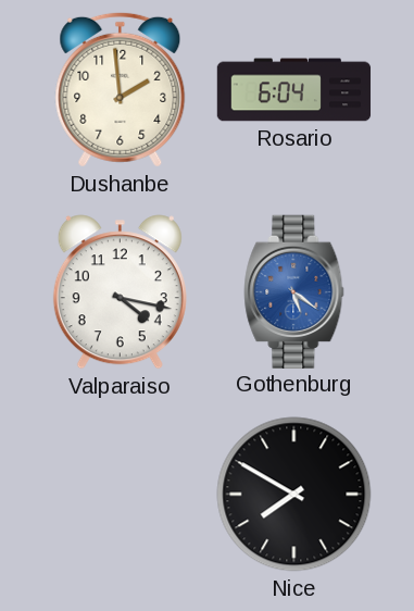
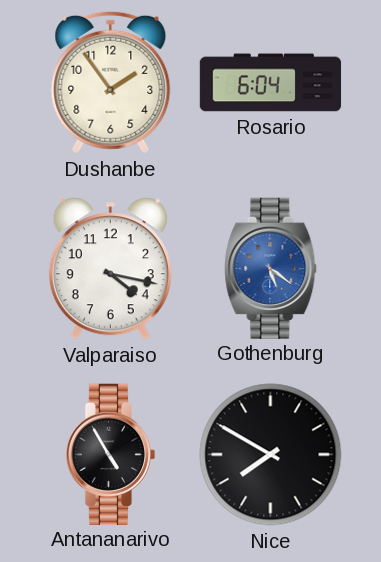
Dushanbe: 1:59 -> 1:54
Antananarivo: none -> 4:55
